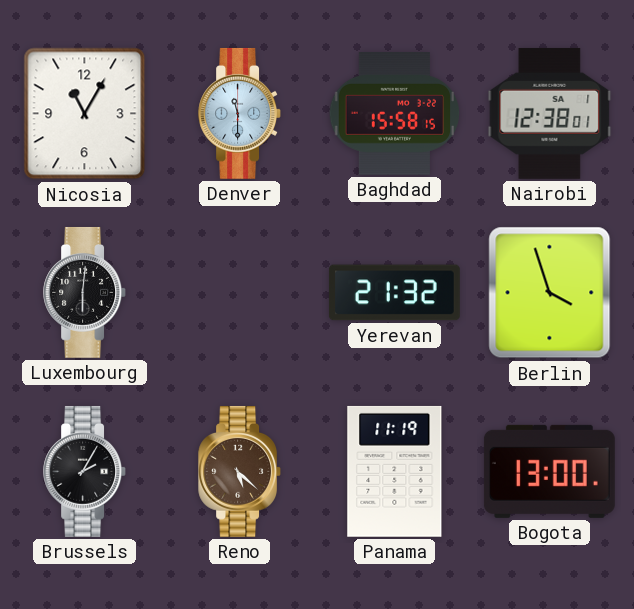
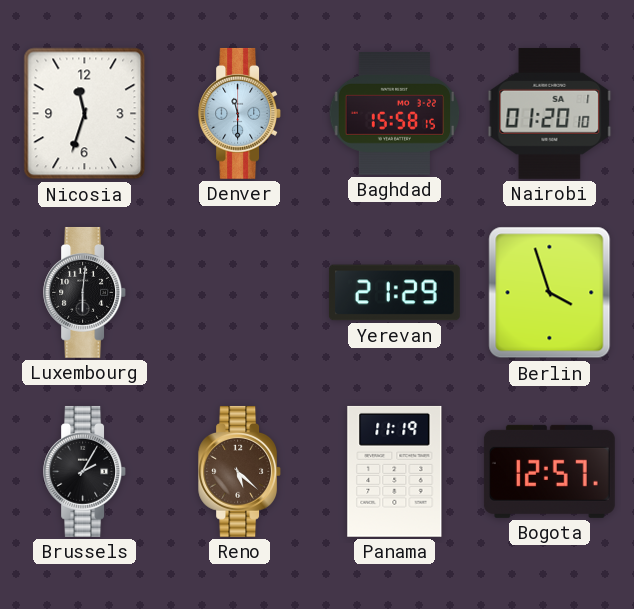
Nicosia: 11:05 -> 11:33
Nairobi: 12:38 -> 01:20
Yerevan: 21:32 -> 21:29
Bogota: 13:00 -> 12:57
